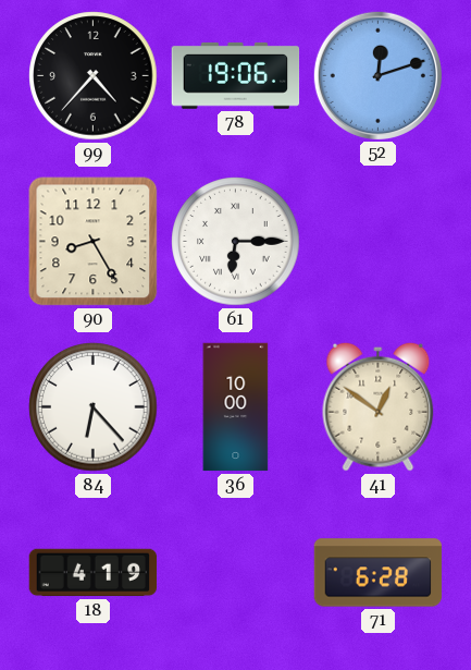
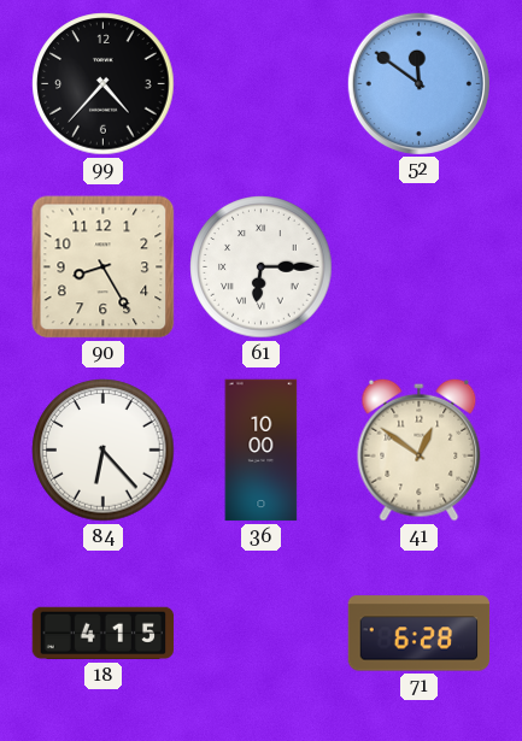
78: 19:06 -> none
52: 12:12 -> 11:51
18: 4:19 -> 4:15
